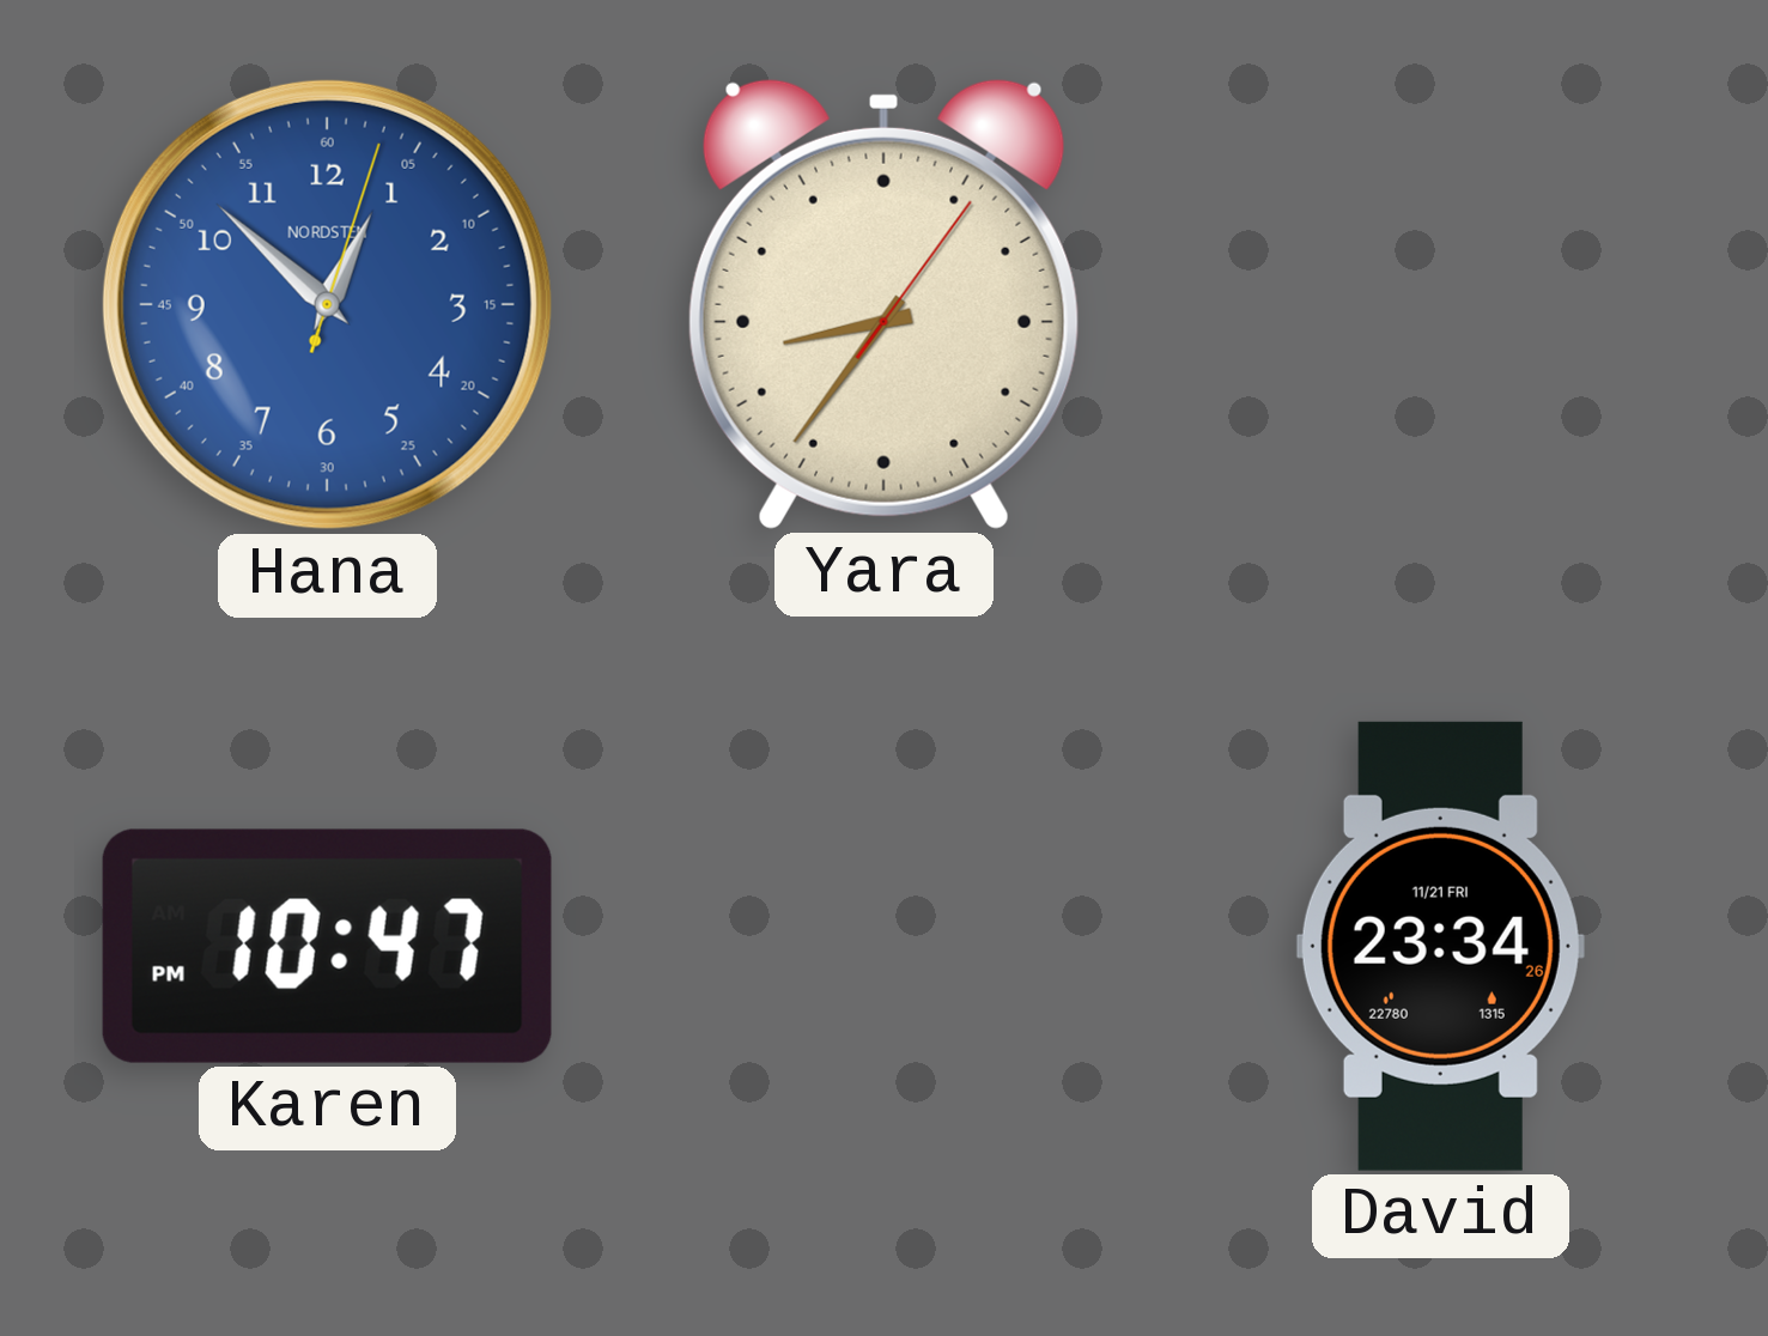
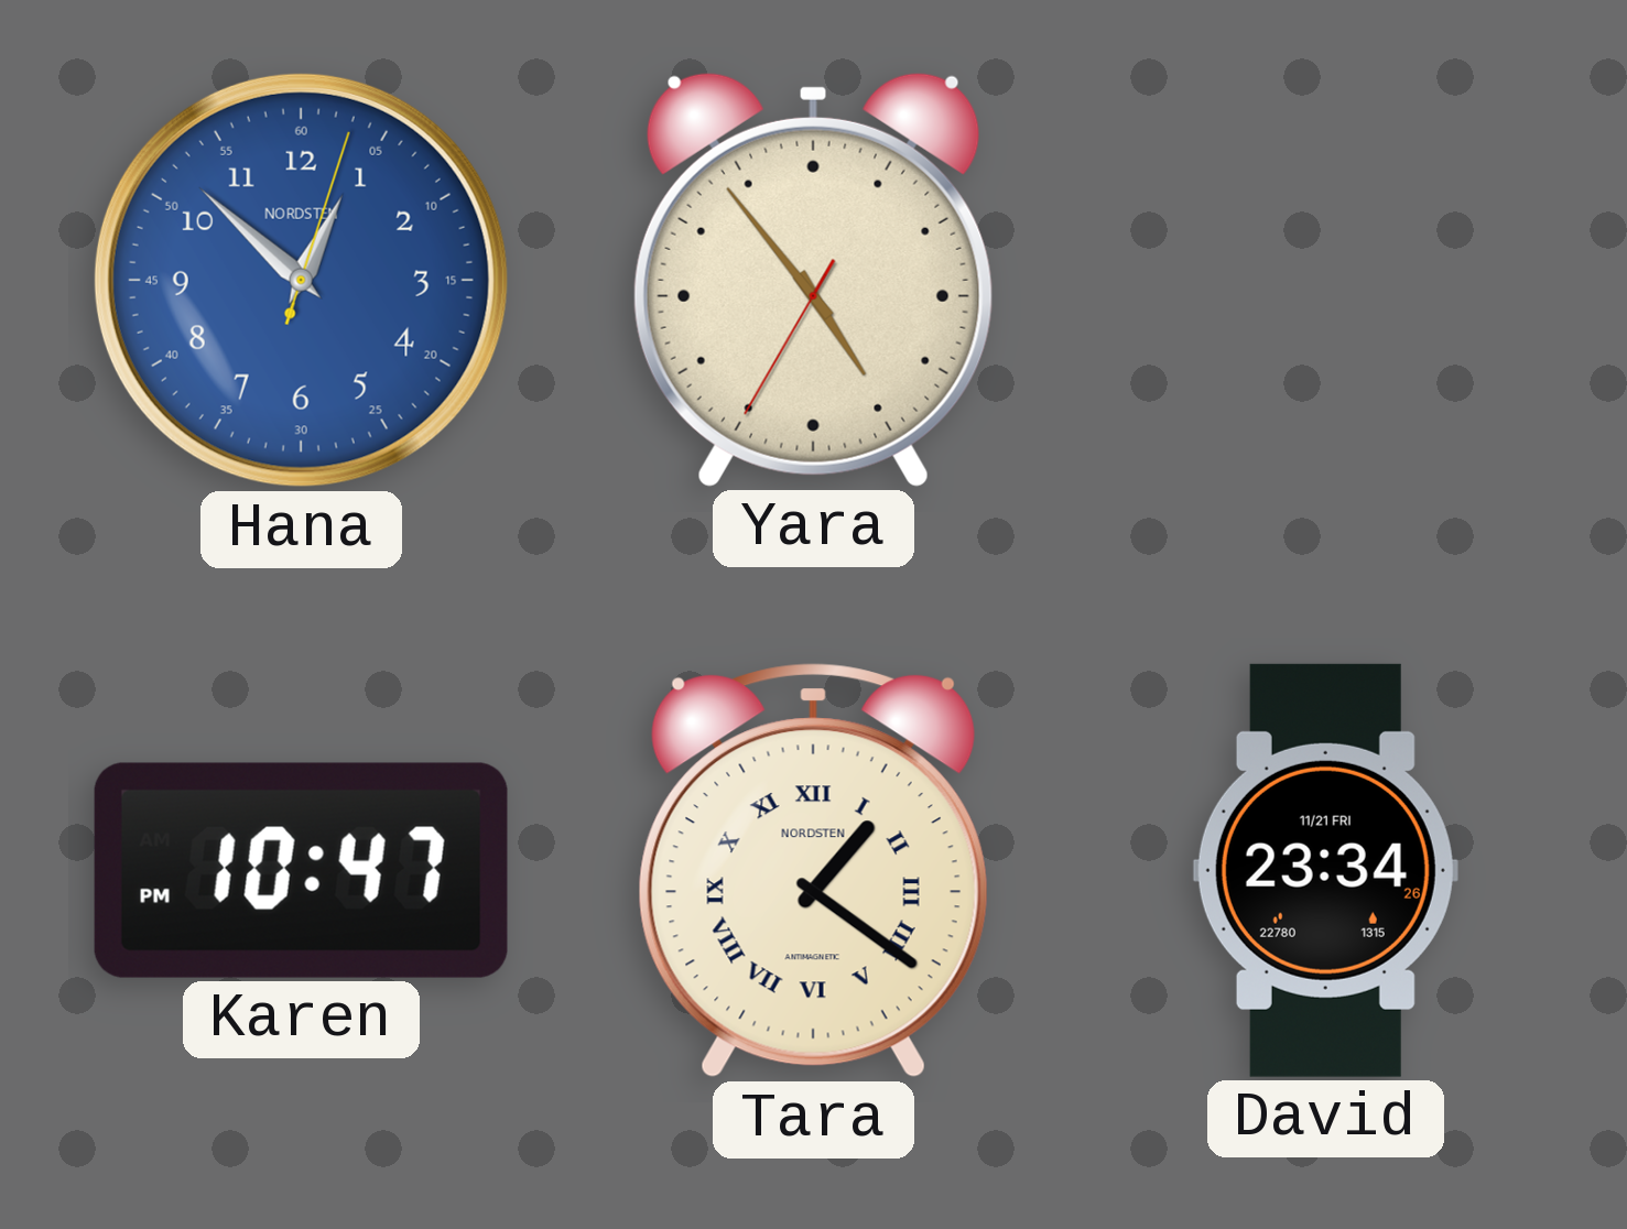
Yara: 8:36 -> 4:53
Tara: none -> 1:21
